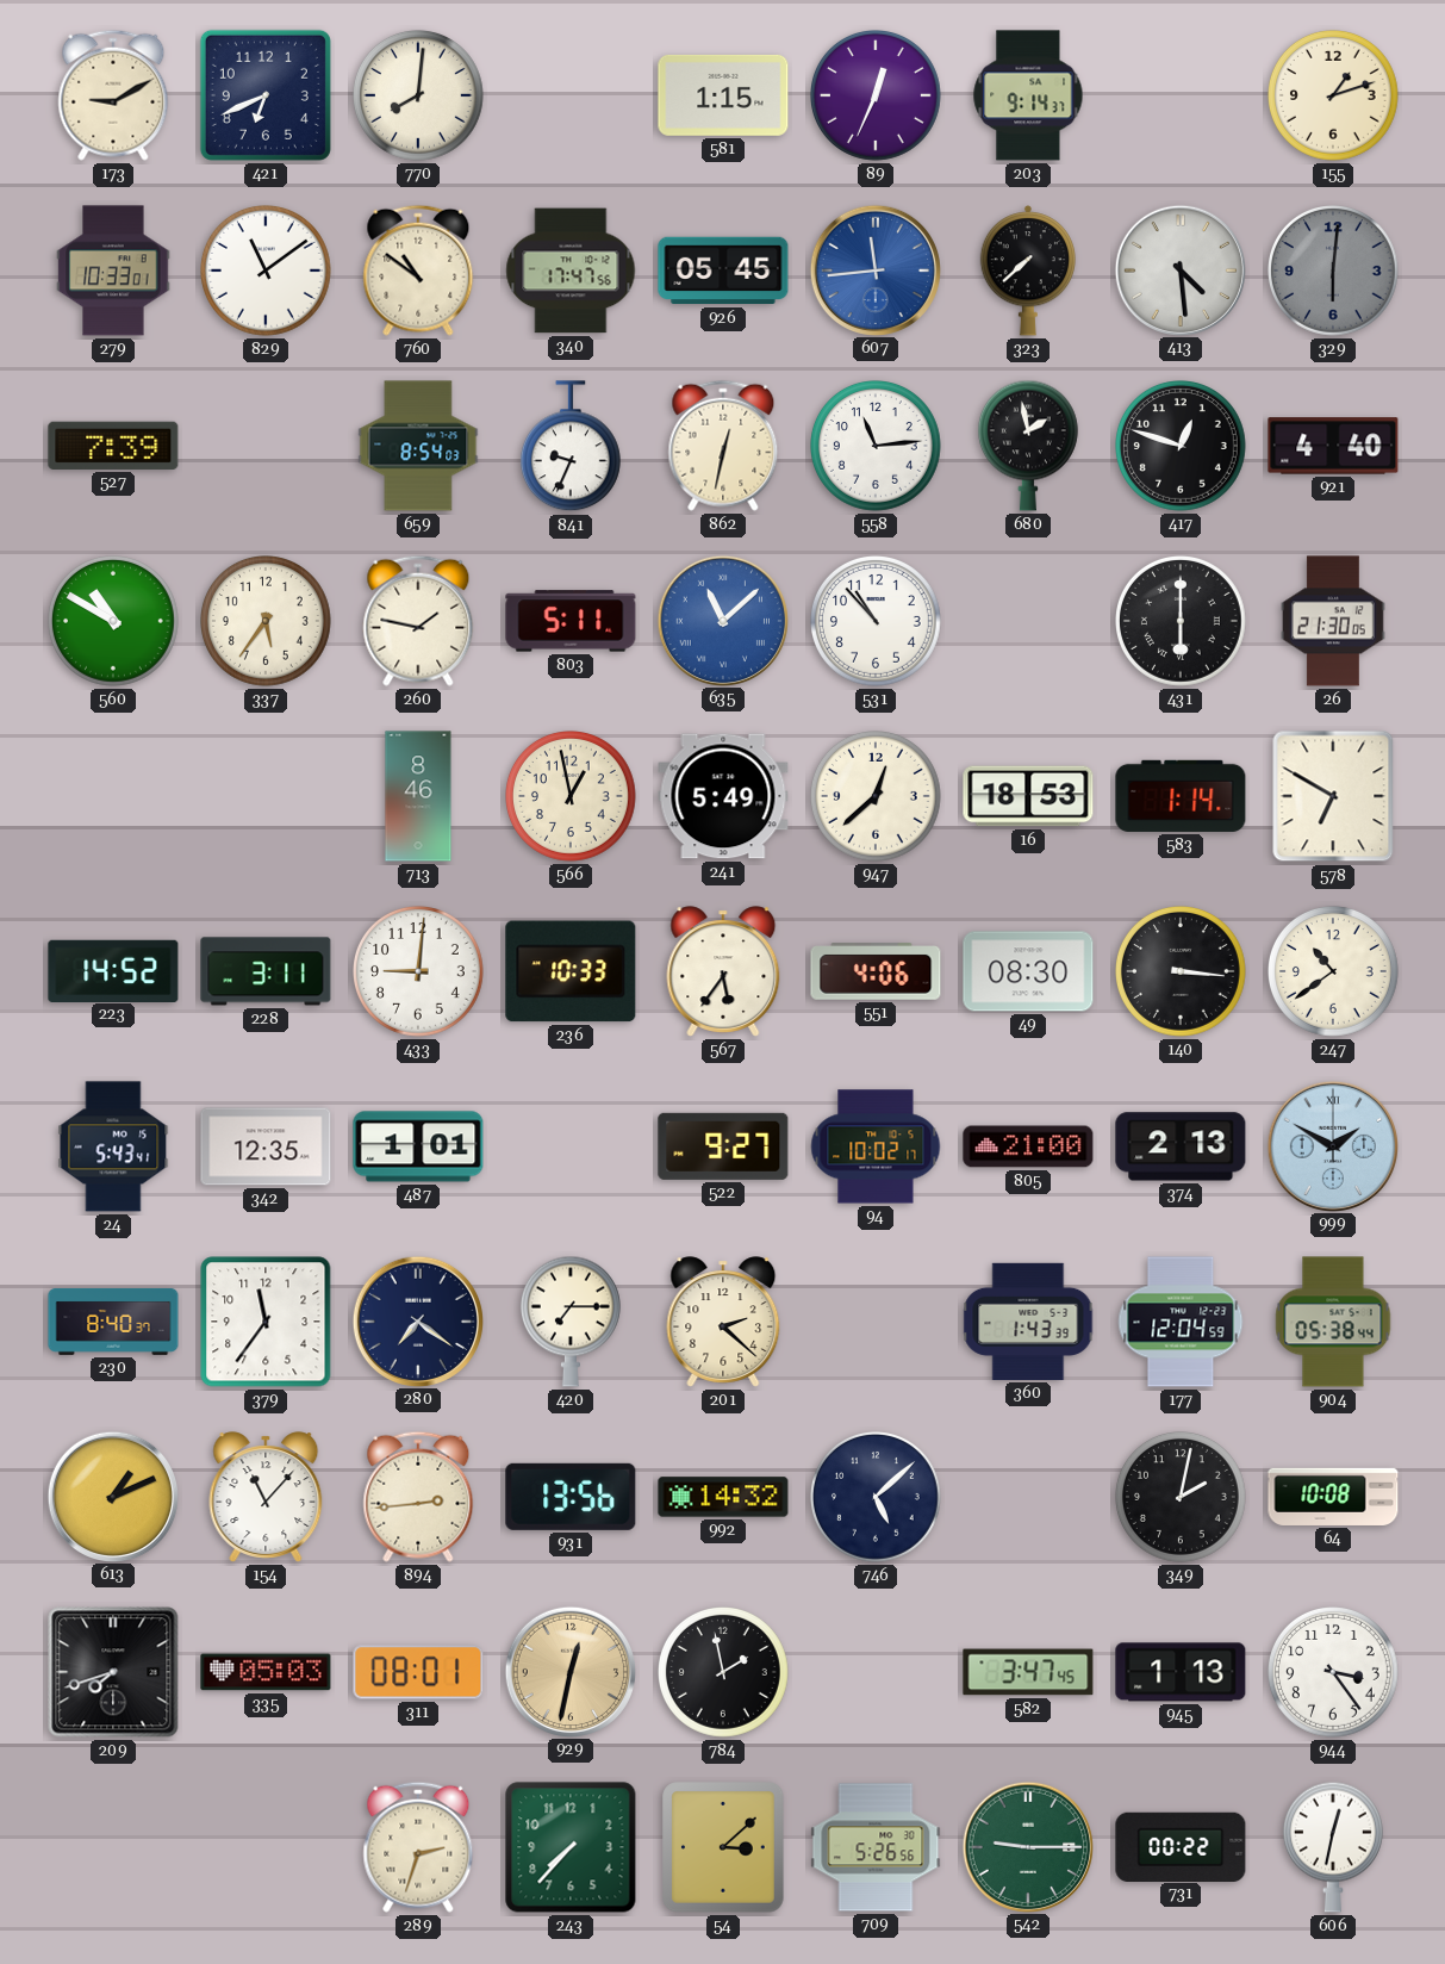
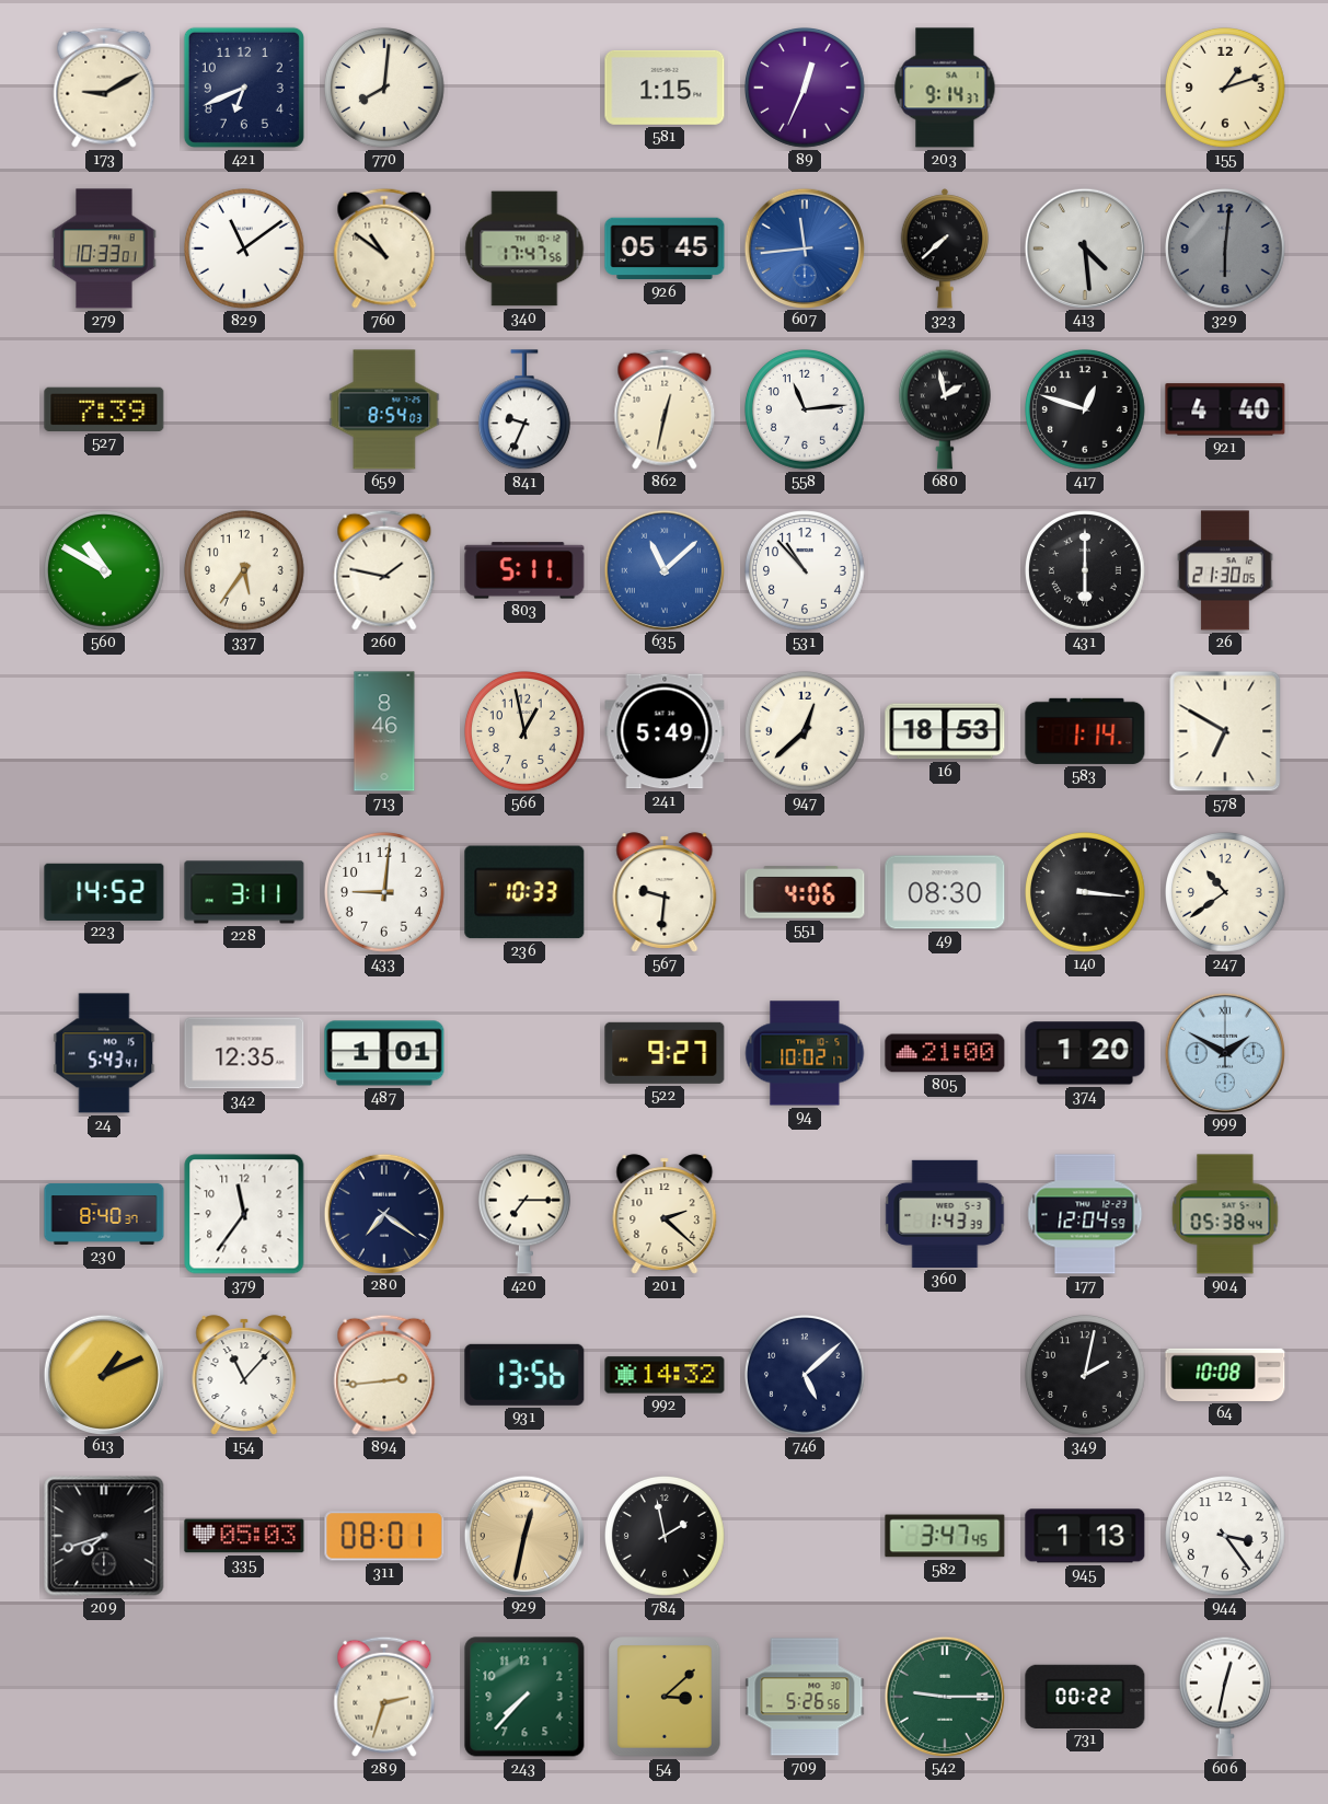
567: 5:36 -> 9:31
374: 2:13 -> 1:20
